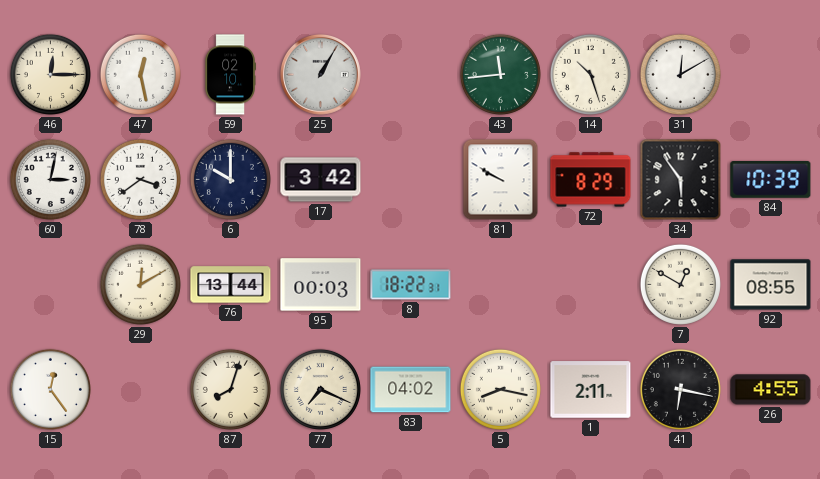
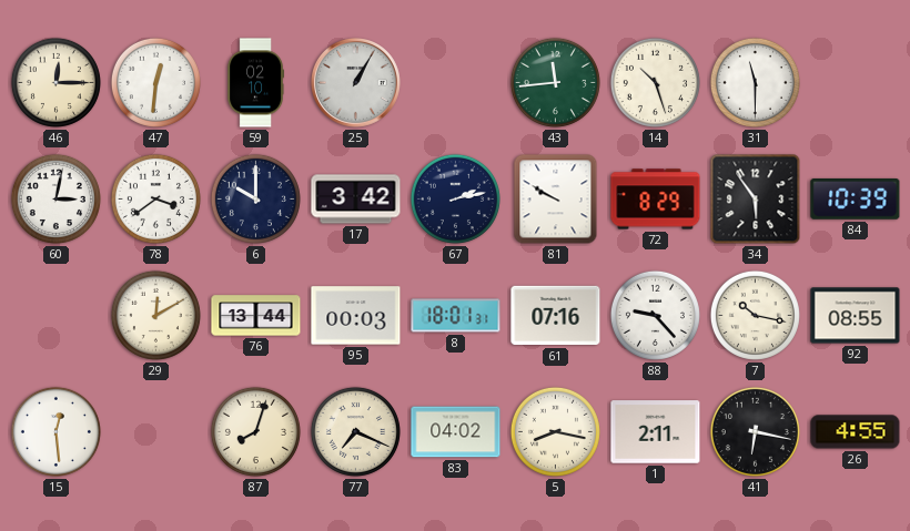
47: 12:28 -> 12:31
31: 12:10 -> 11:30
67: none -> 2:13
8: 18:22 -> 18:01
61: none -> 07:16
88: none -> 9:23
7: 12:50 -> 10:17
15: 12:24 -> 12:29
